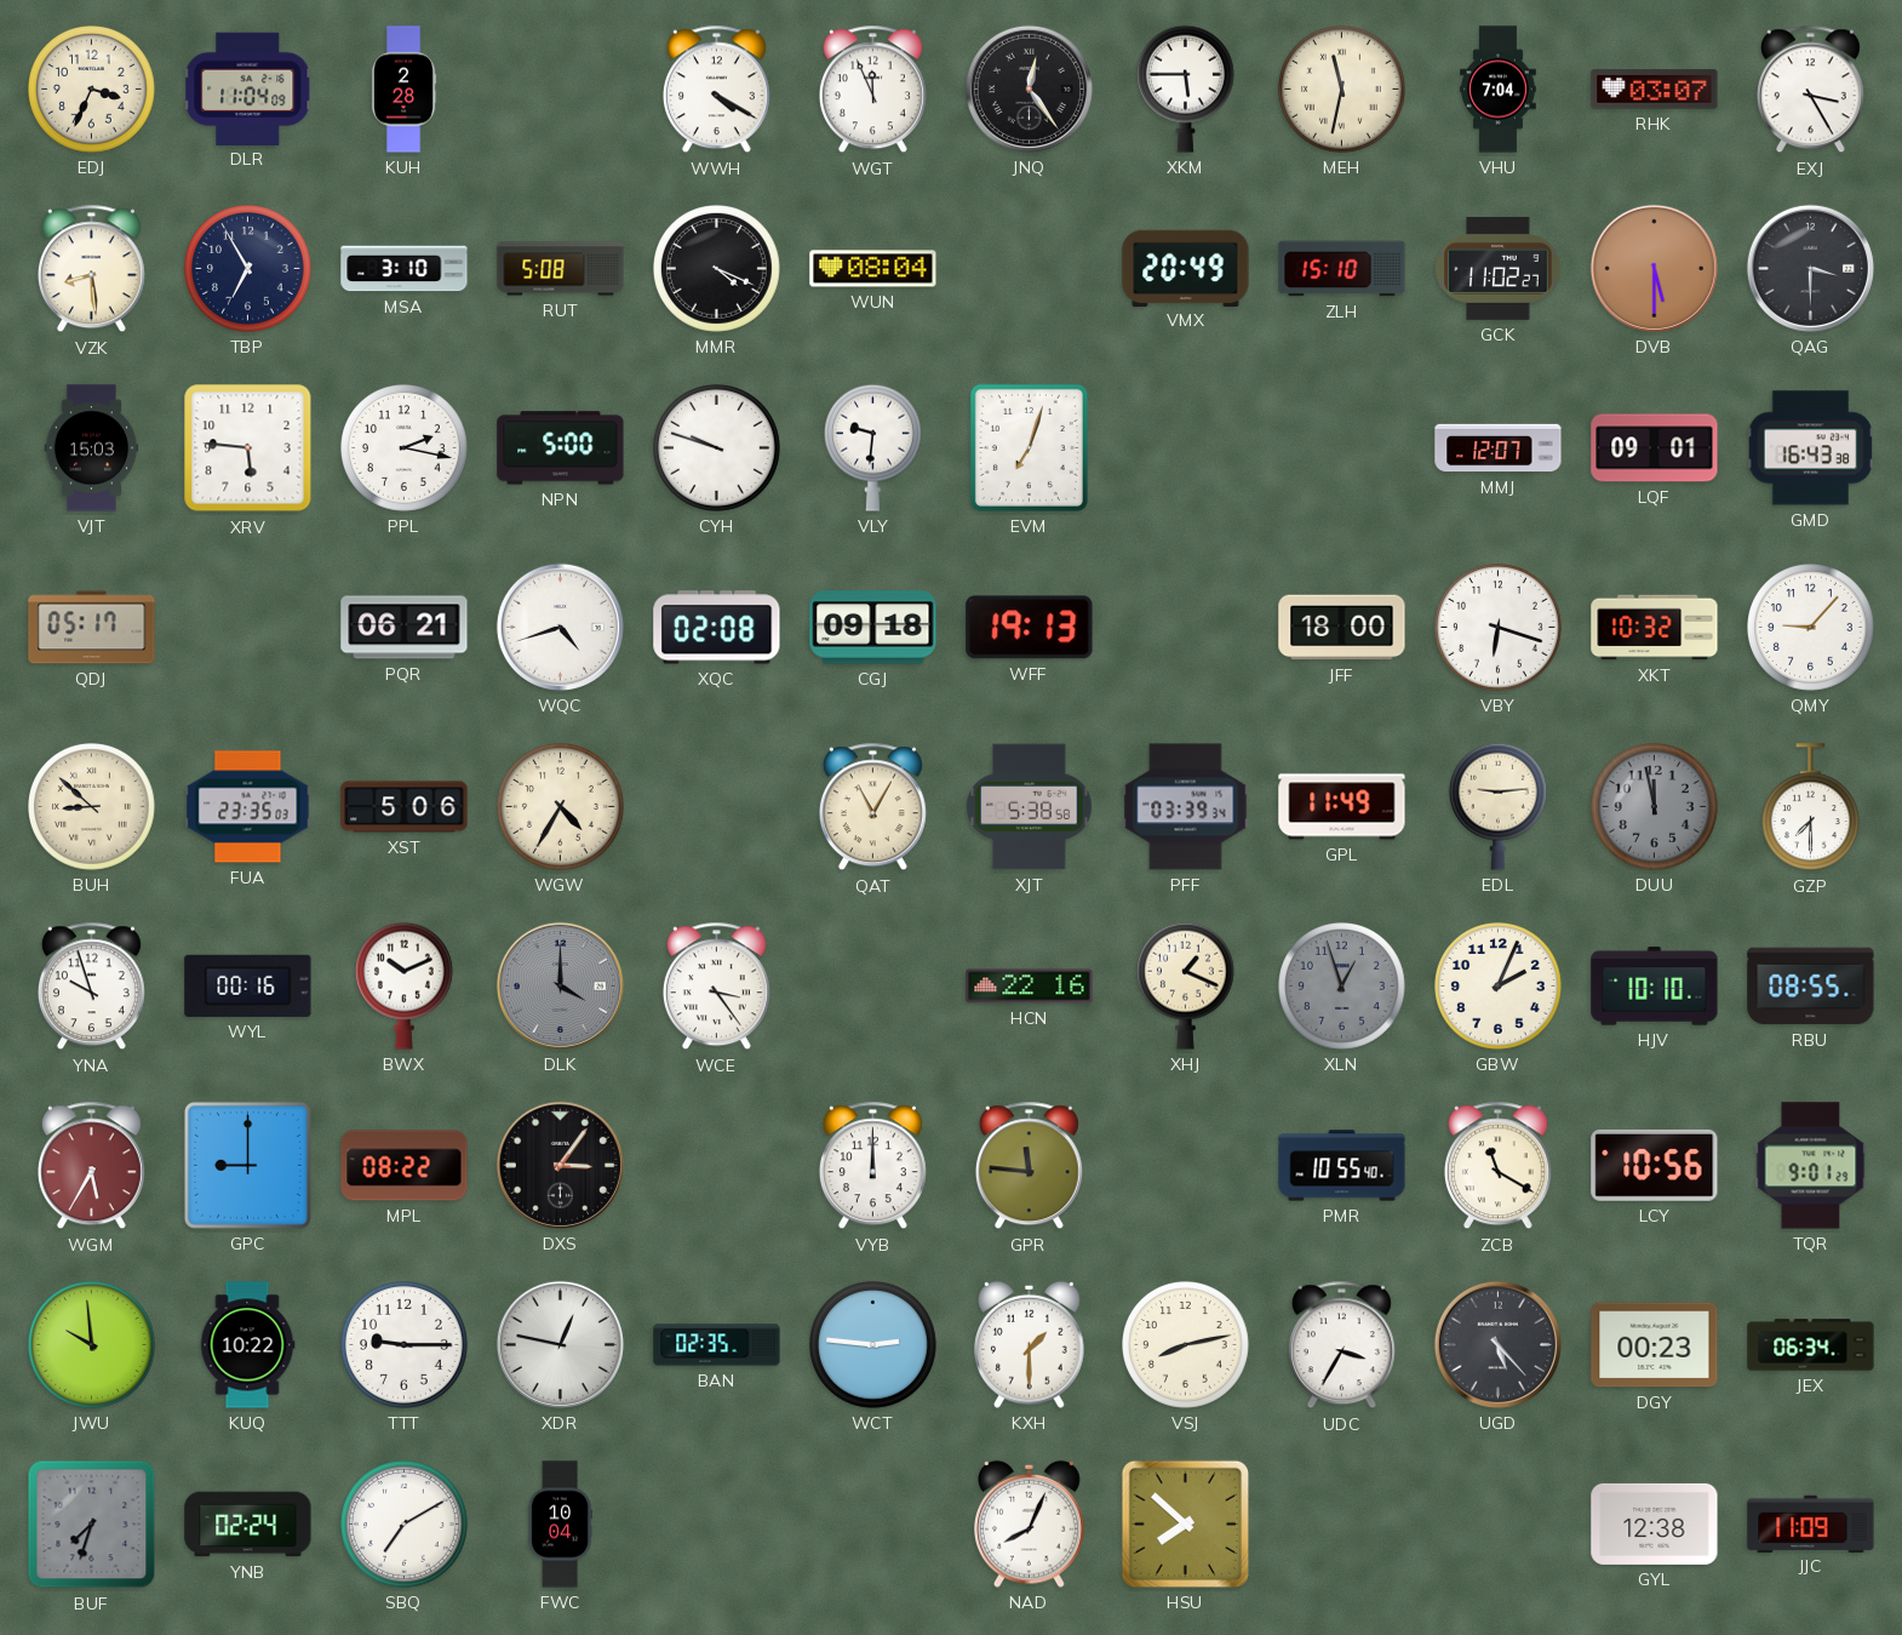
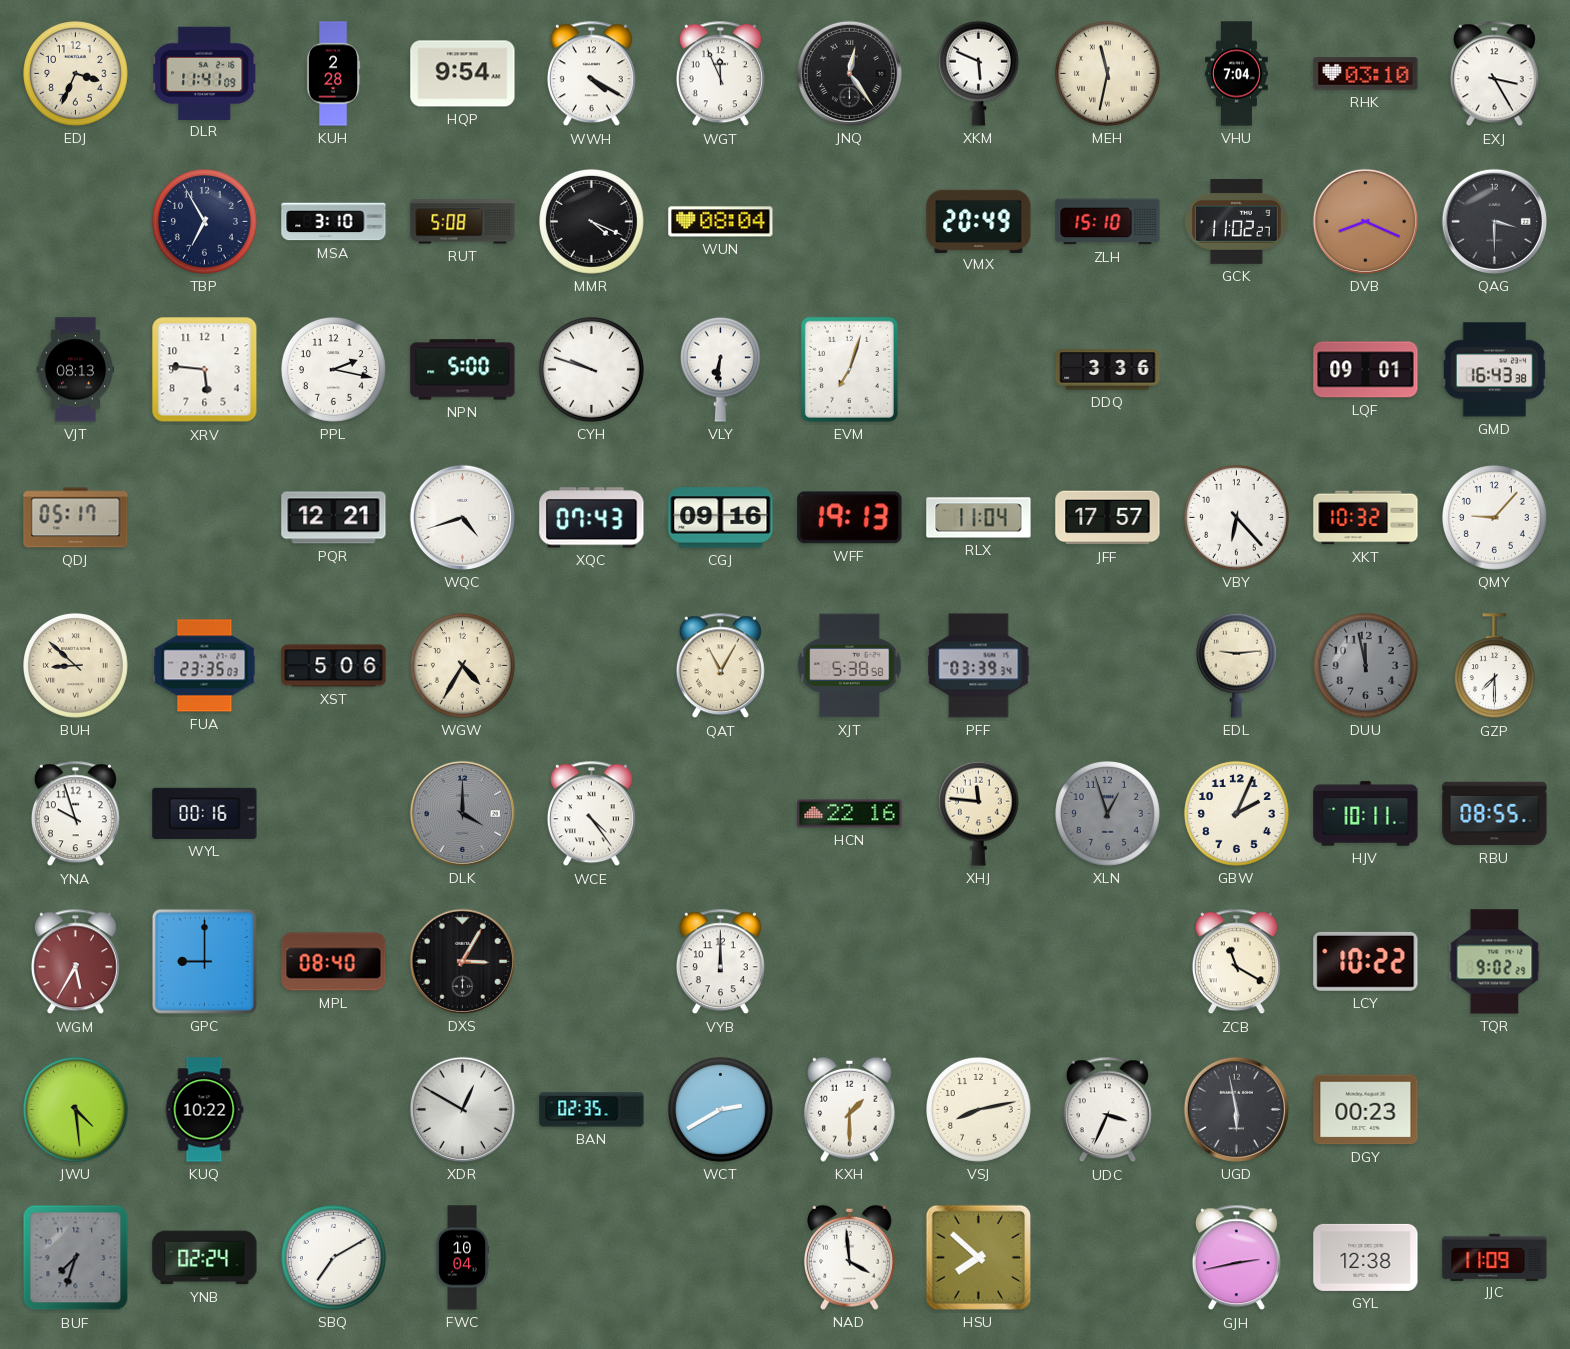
DLR: 11:04 -> 11:41
HQP: none -> 9:54
XKM: 5:45 -> 5:49
RHK: 03:07 -> 03:10
VZK: 8:29 -> none
DVB: 5:30 -> 8:19
VJT: 15:03 -> 08:13
VLY: 9:31 -> 6:31
DDQ: none -> 3:36
MMJ: 12:07 -> none
PQR: 06:21 -> 12:21
XQC: 02:08 -> 07:43
CGJ: 09:18 -> 09:16
RLX: none -> 11:04
JFF: 18:00 -> 17:57
VBY: 6:18 -> 6:23
GPL: 11:49 -> none
BWX: 10:11 -> none
WCE: 3:24 -> 4:24
XHJ: 1:19 -> 11:46
HJV: 10:10 -> 10:11
MPL: 08:22 -> 08:40
DXS: 3:06 -> 3:05
GPR: 11:46 -> none
PMR: 10:55 -> none
LCY: 10:56 -> 10:22
TQR: 9:01 -> 9:02
JWU: 9:59 -> 4:29
TTT: 9:15 -> none
XDR: 12:47 -> 12:50
WCT: 2:46 -> 2:40
UDC: 3:35 -> 3:34
UGD: 5:23 -> 5:58
JEX: 06:34 -> none
NAD: 8:04 -> 3:59
GJH: none -> 2:43
